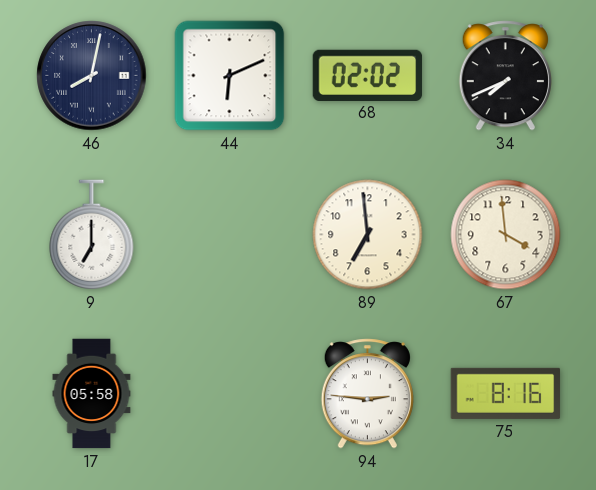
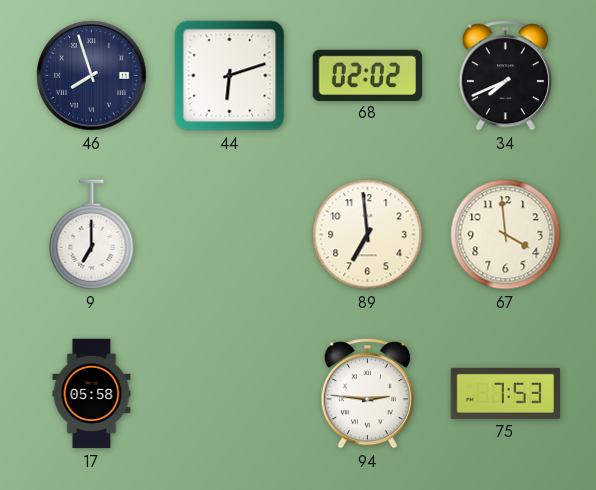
46: 8:02 -> 7:57
44: 6:11 -> 6:12
75: 8:16 -> 7:53
